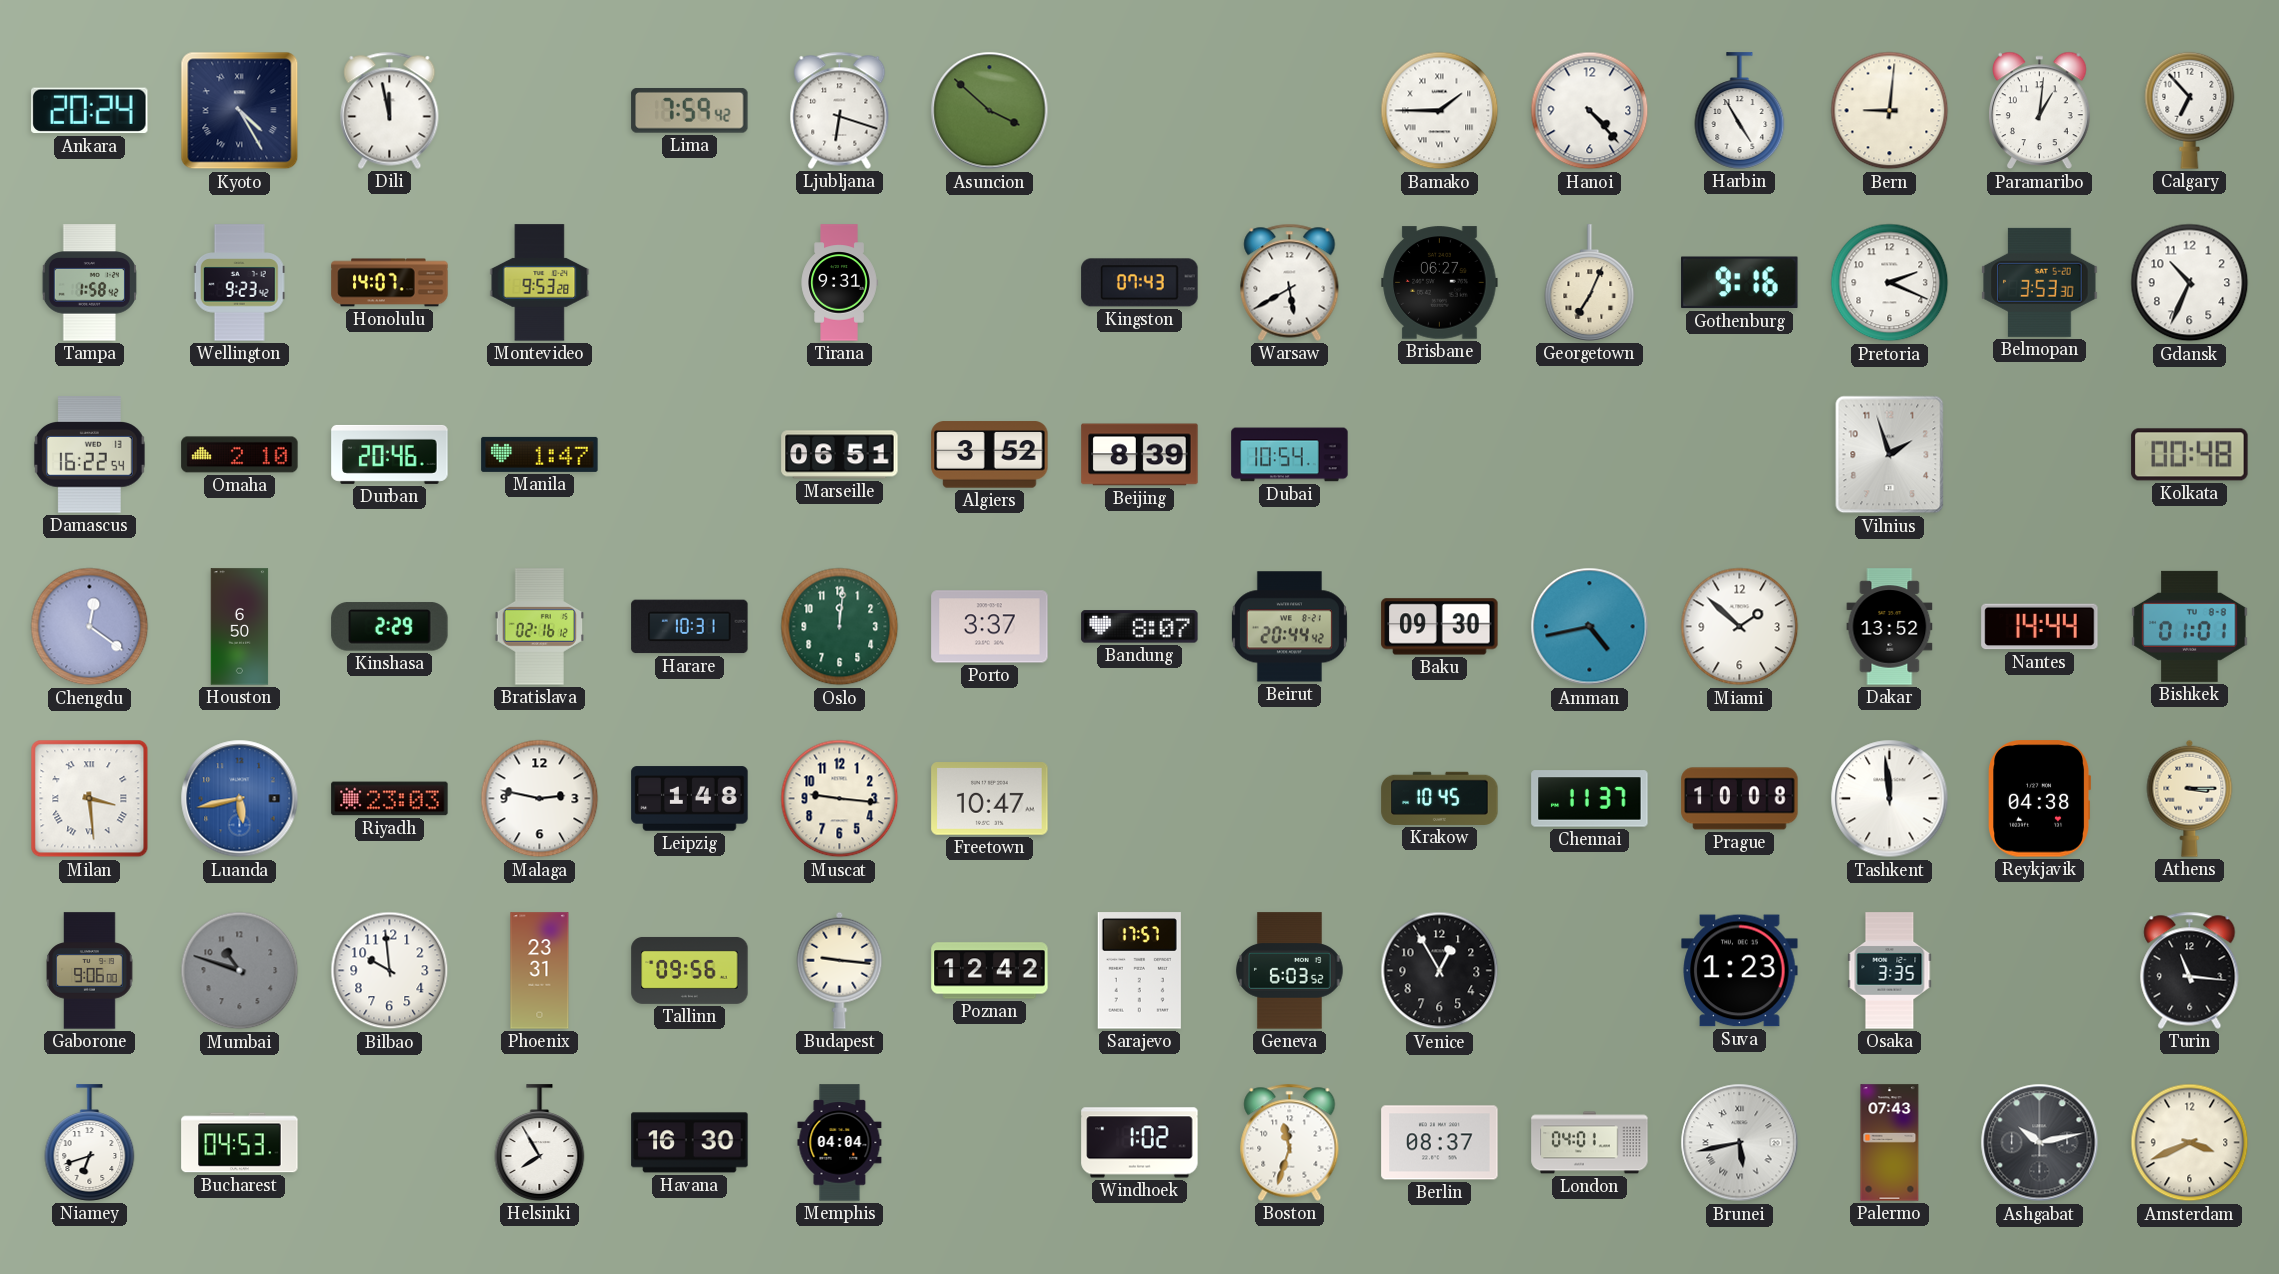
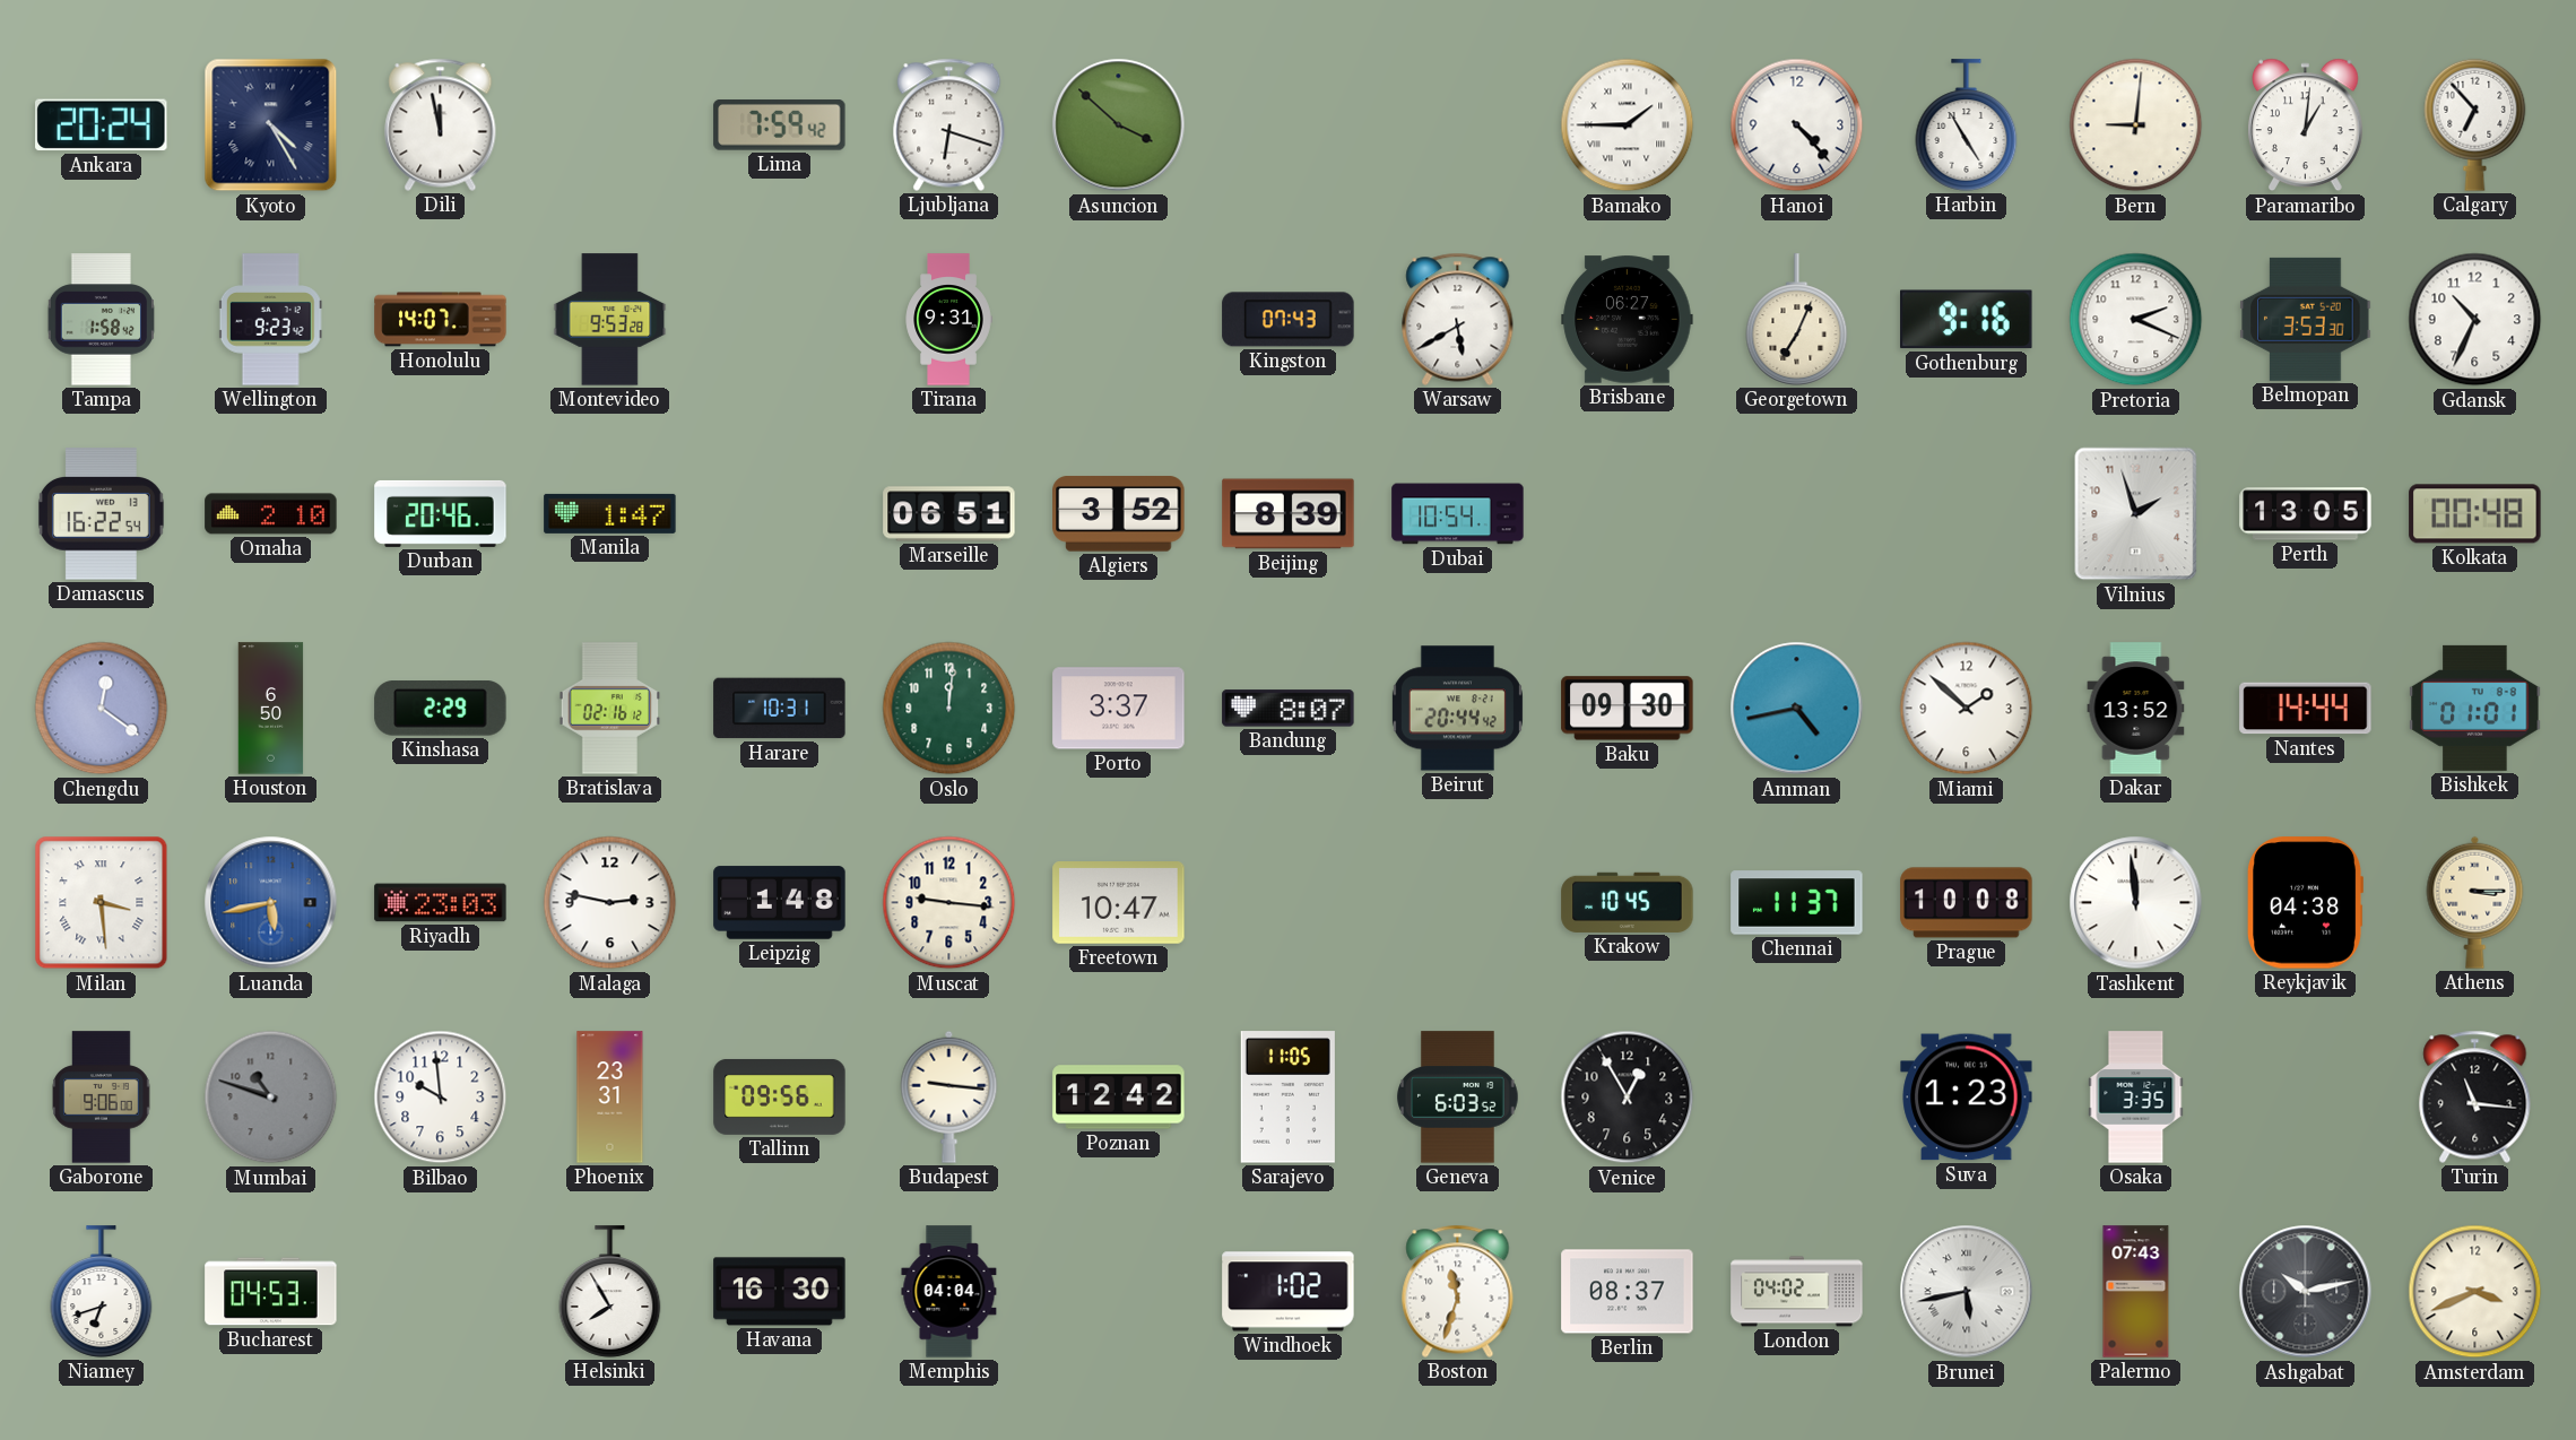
Perth: none -> 13:05
Sarajevo: 17:57 -> 11:05
London: 04:01 -> 04:02
